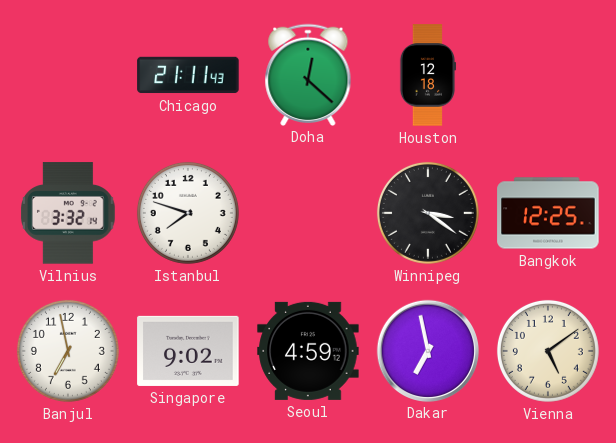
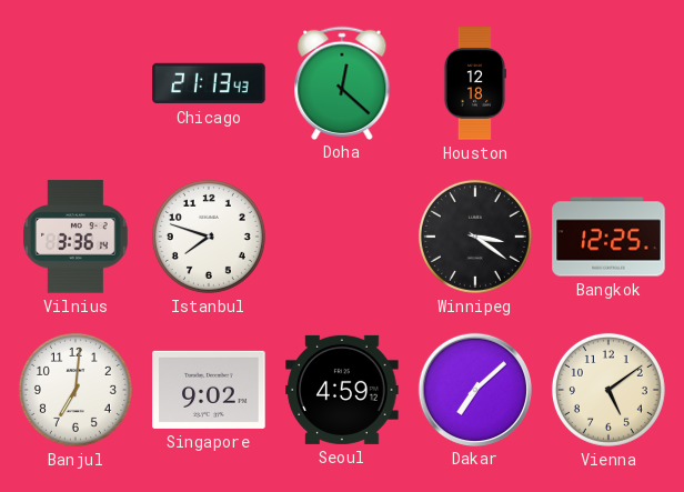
Chicago: 21:11 -> 21:13
Vilnius: 3:32 -> 3:36
Banjul: 6:58 -> 7:01
Dakar: 6:58 -> 7:08
